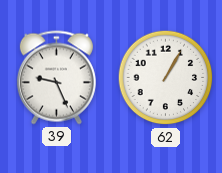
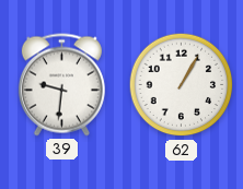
39: 9:26 -> 9:31
